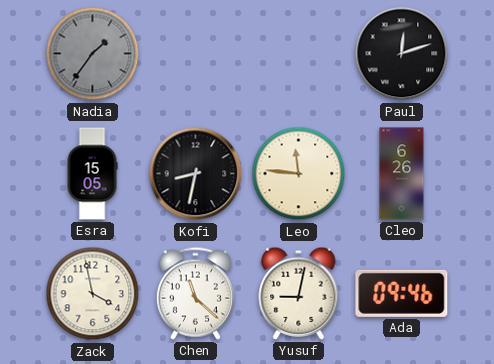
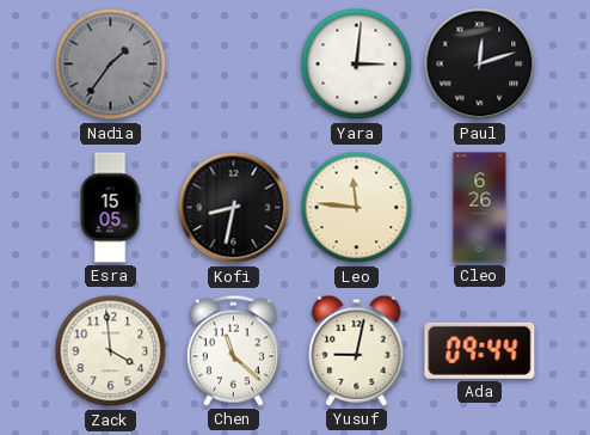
Yara: none -> 3:01
Zack: 3:58 -> 3:59
Ada: 09:46 -> 09:44
